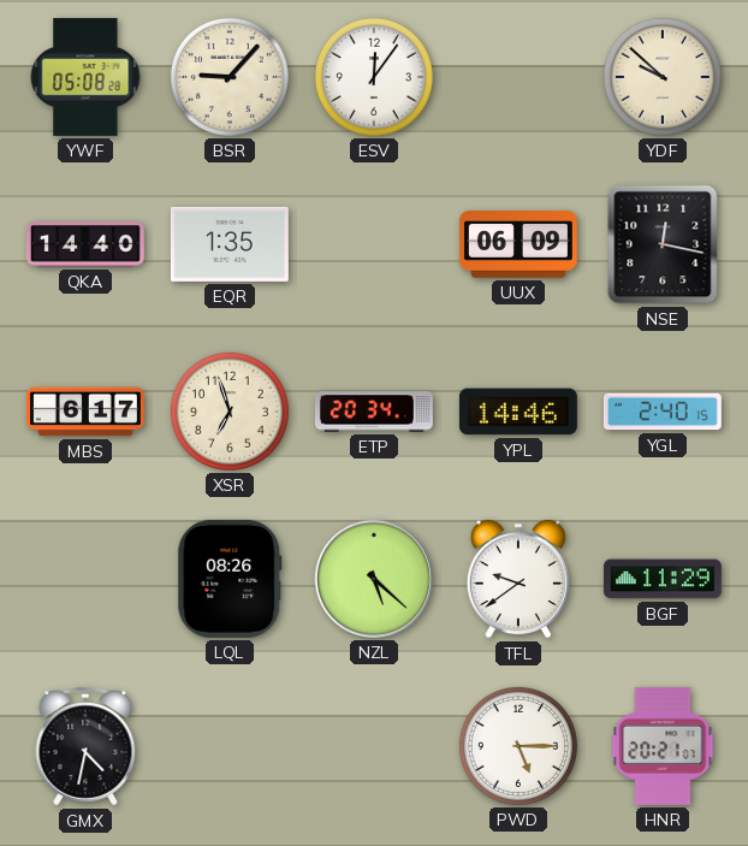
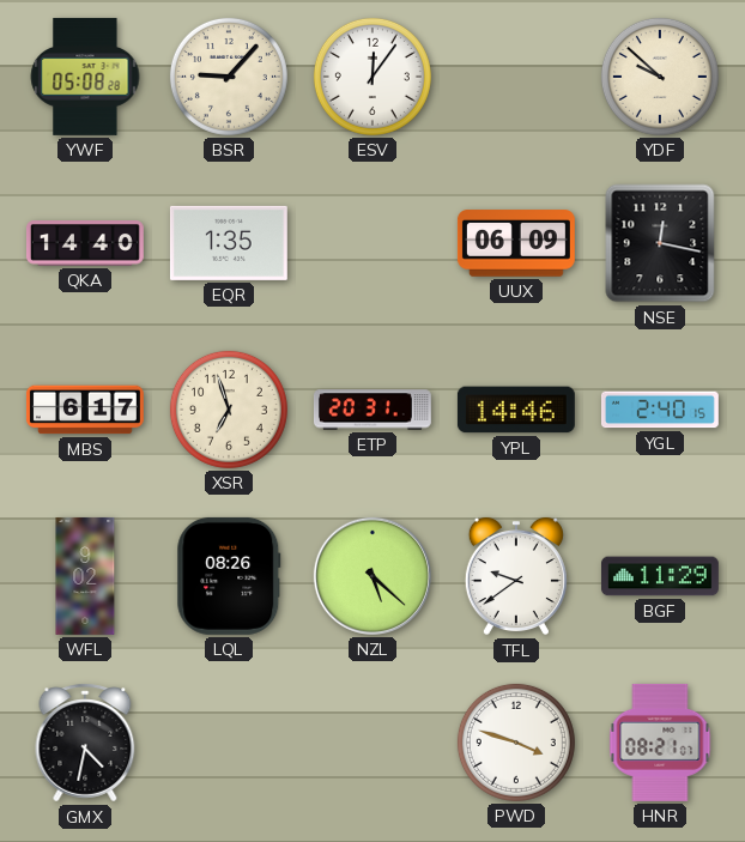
ETP: 20:34 -> 20:31
WFL: none -> 9:02
PWD: 5:15 -> 3:48
HNR: 20:21 -> 08:21
